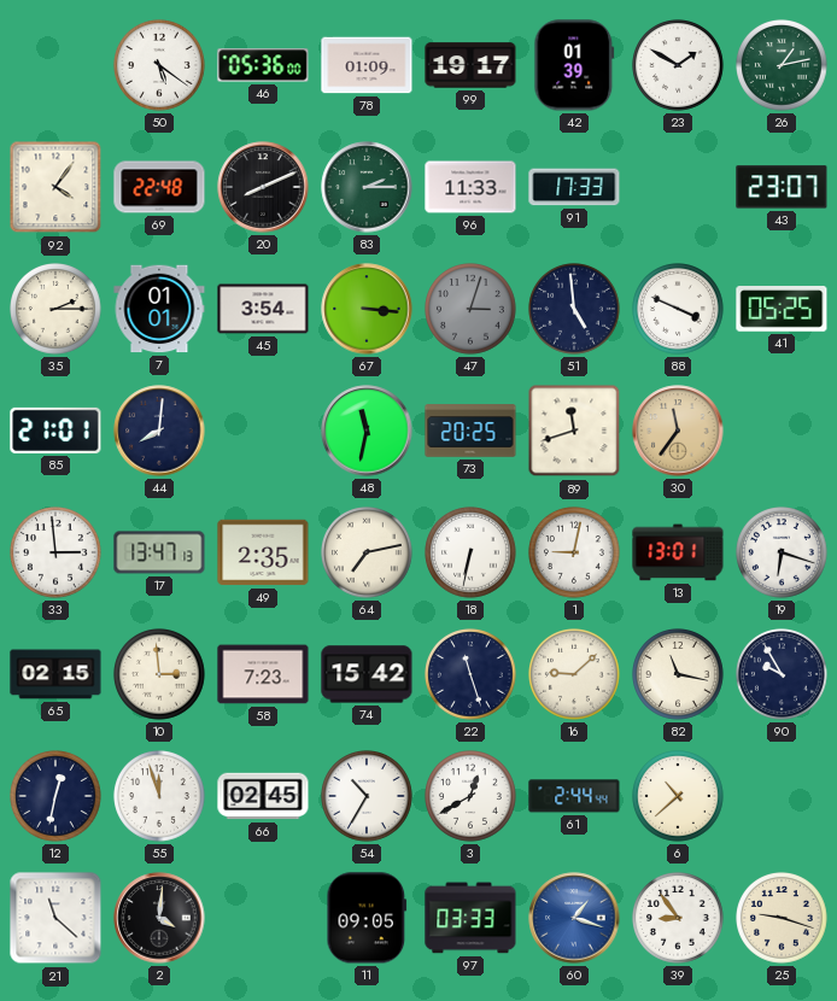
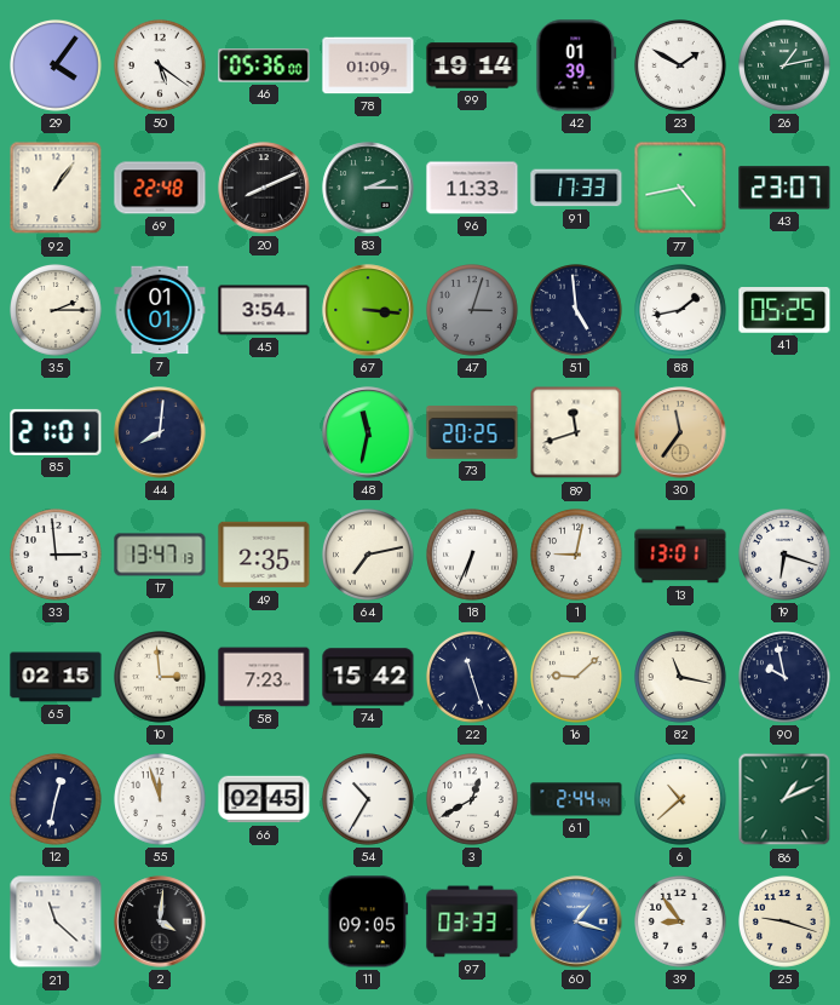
29: none -> 4:06
99: 19:17 -> 19:14
92: 4:06 -> 1:06
77: none -> 4:43
88: 3:49 -> 1:43
18: 6:32 -> 6:34
90: 9:55 -> 9:58
86: none -> 1:11
